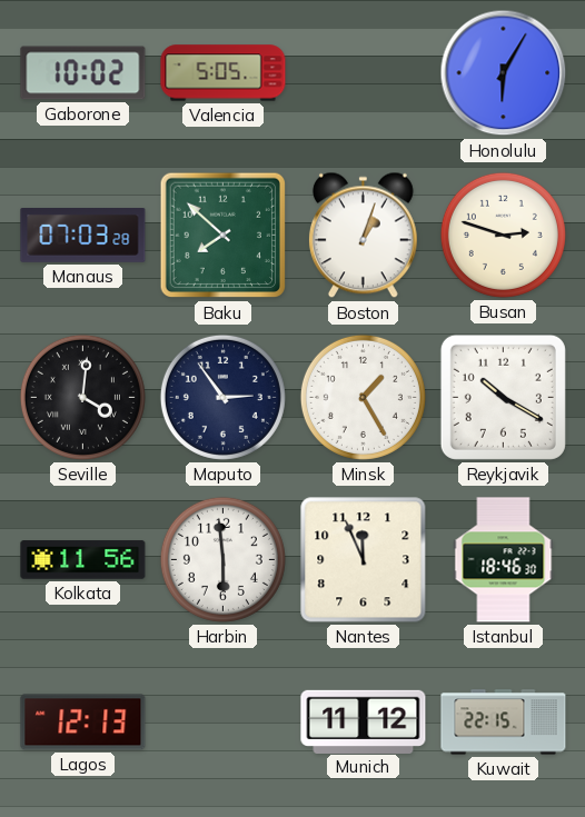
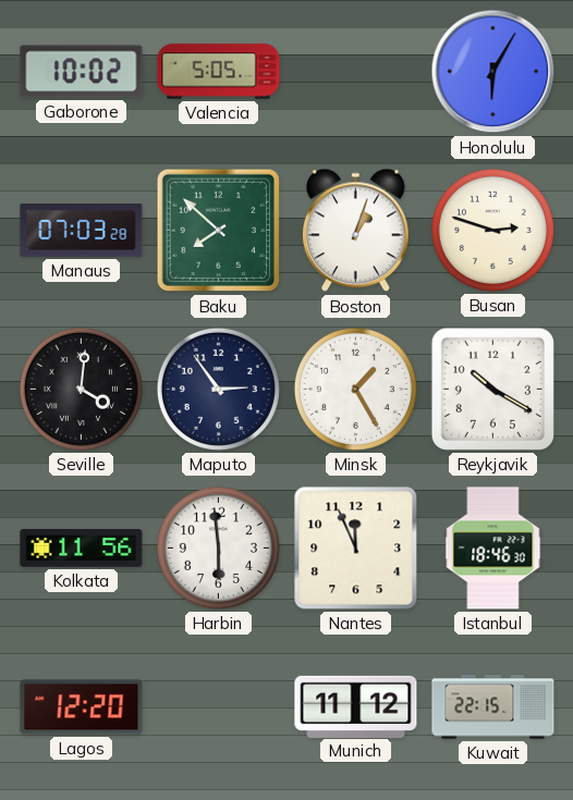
Lagos: 12:13 -> 12:20
